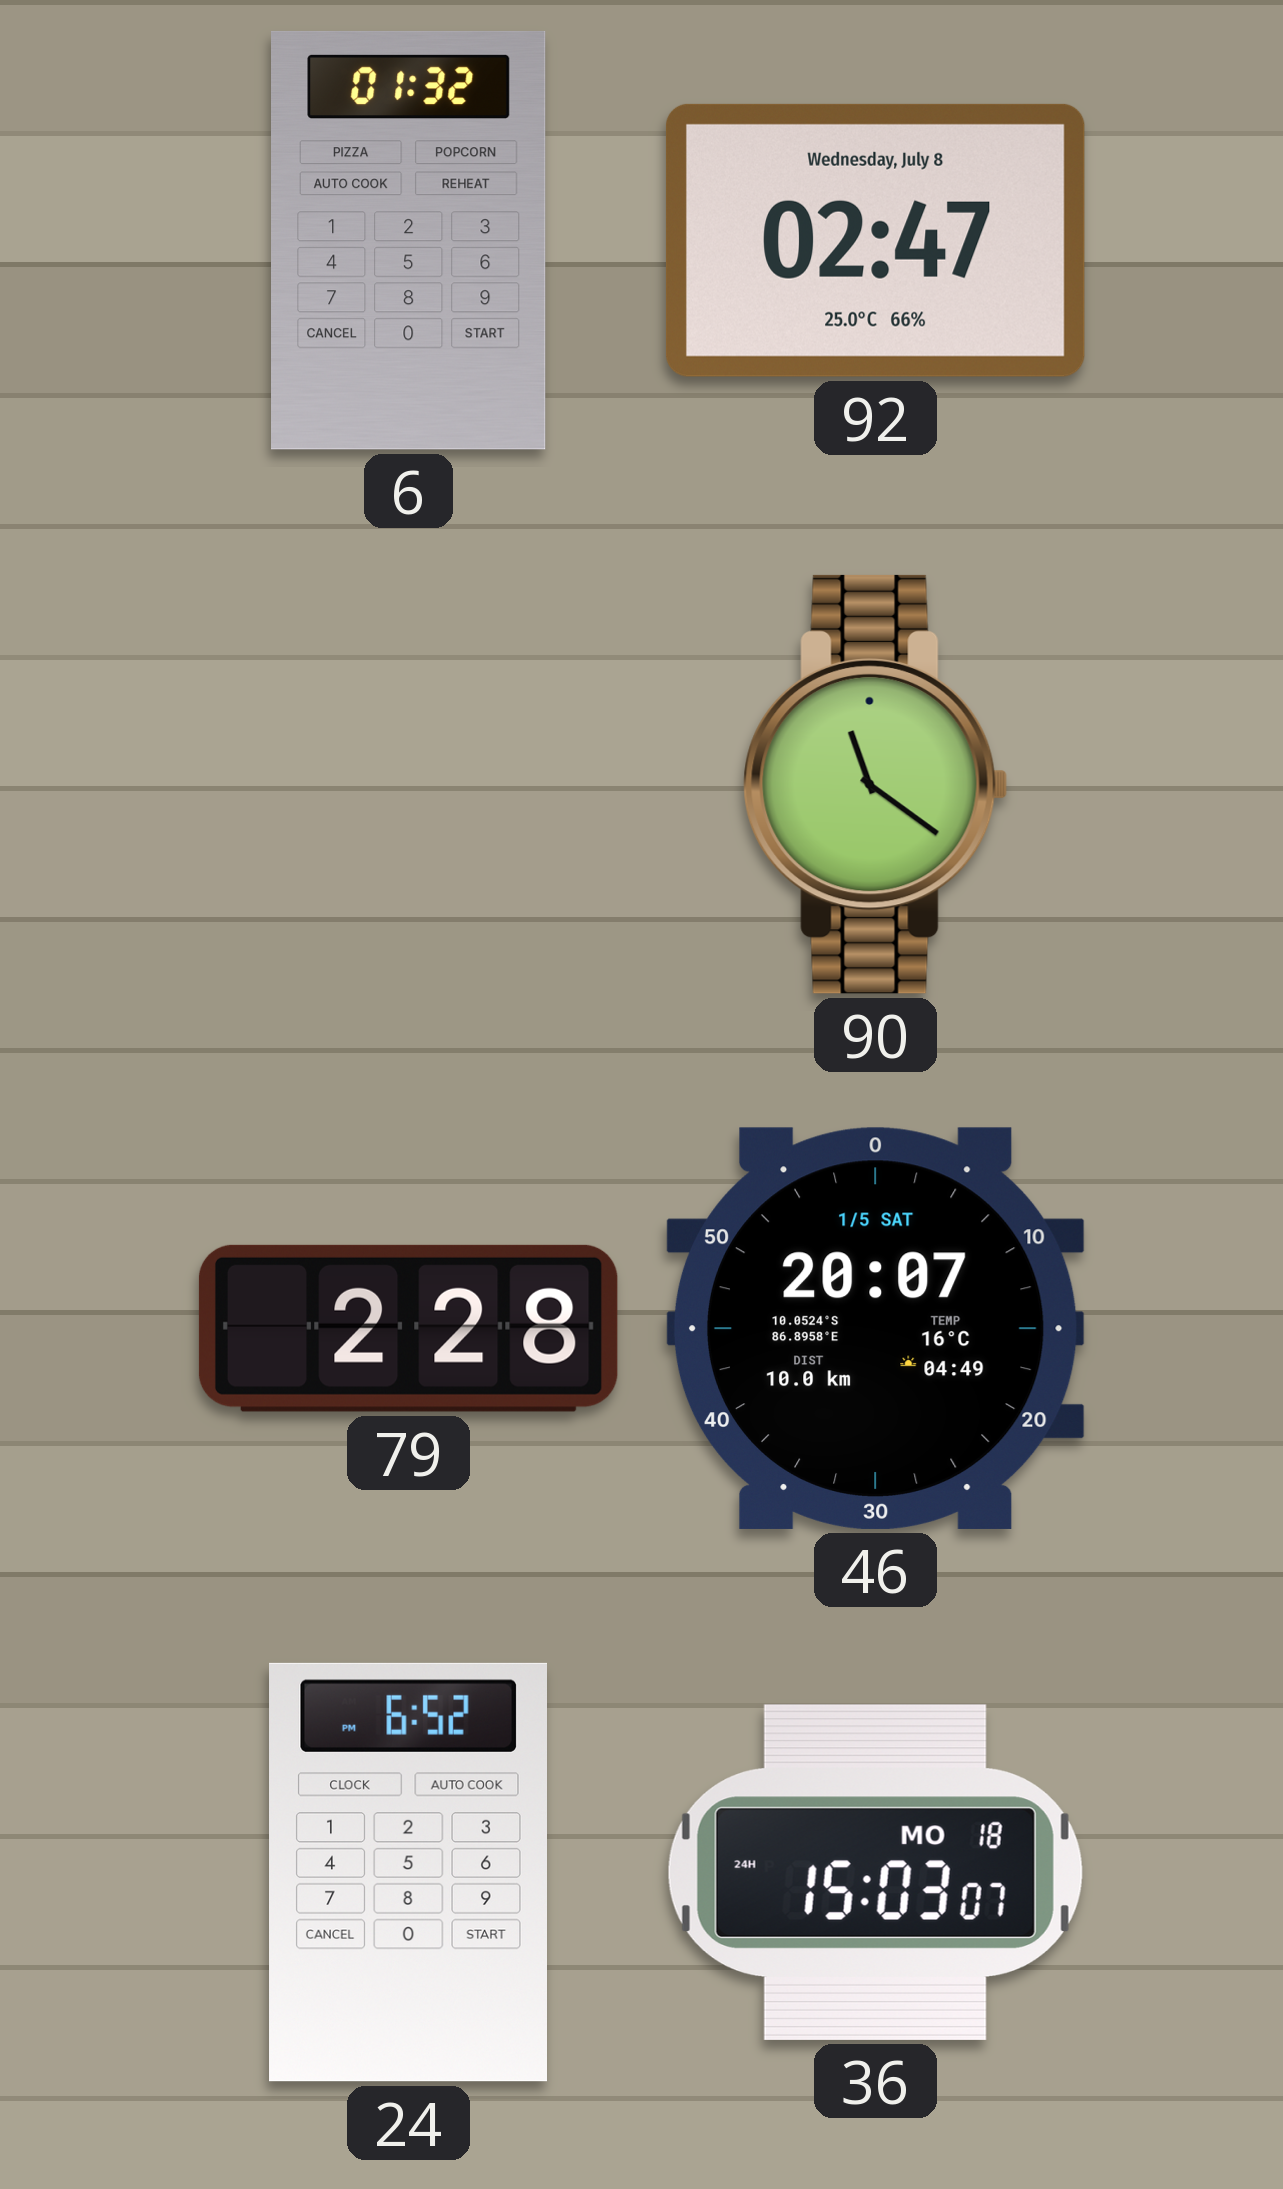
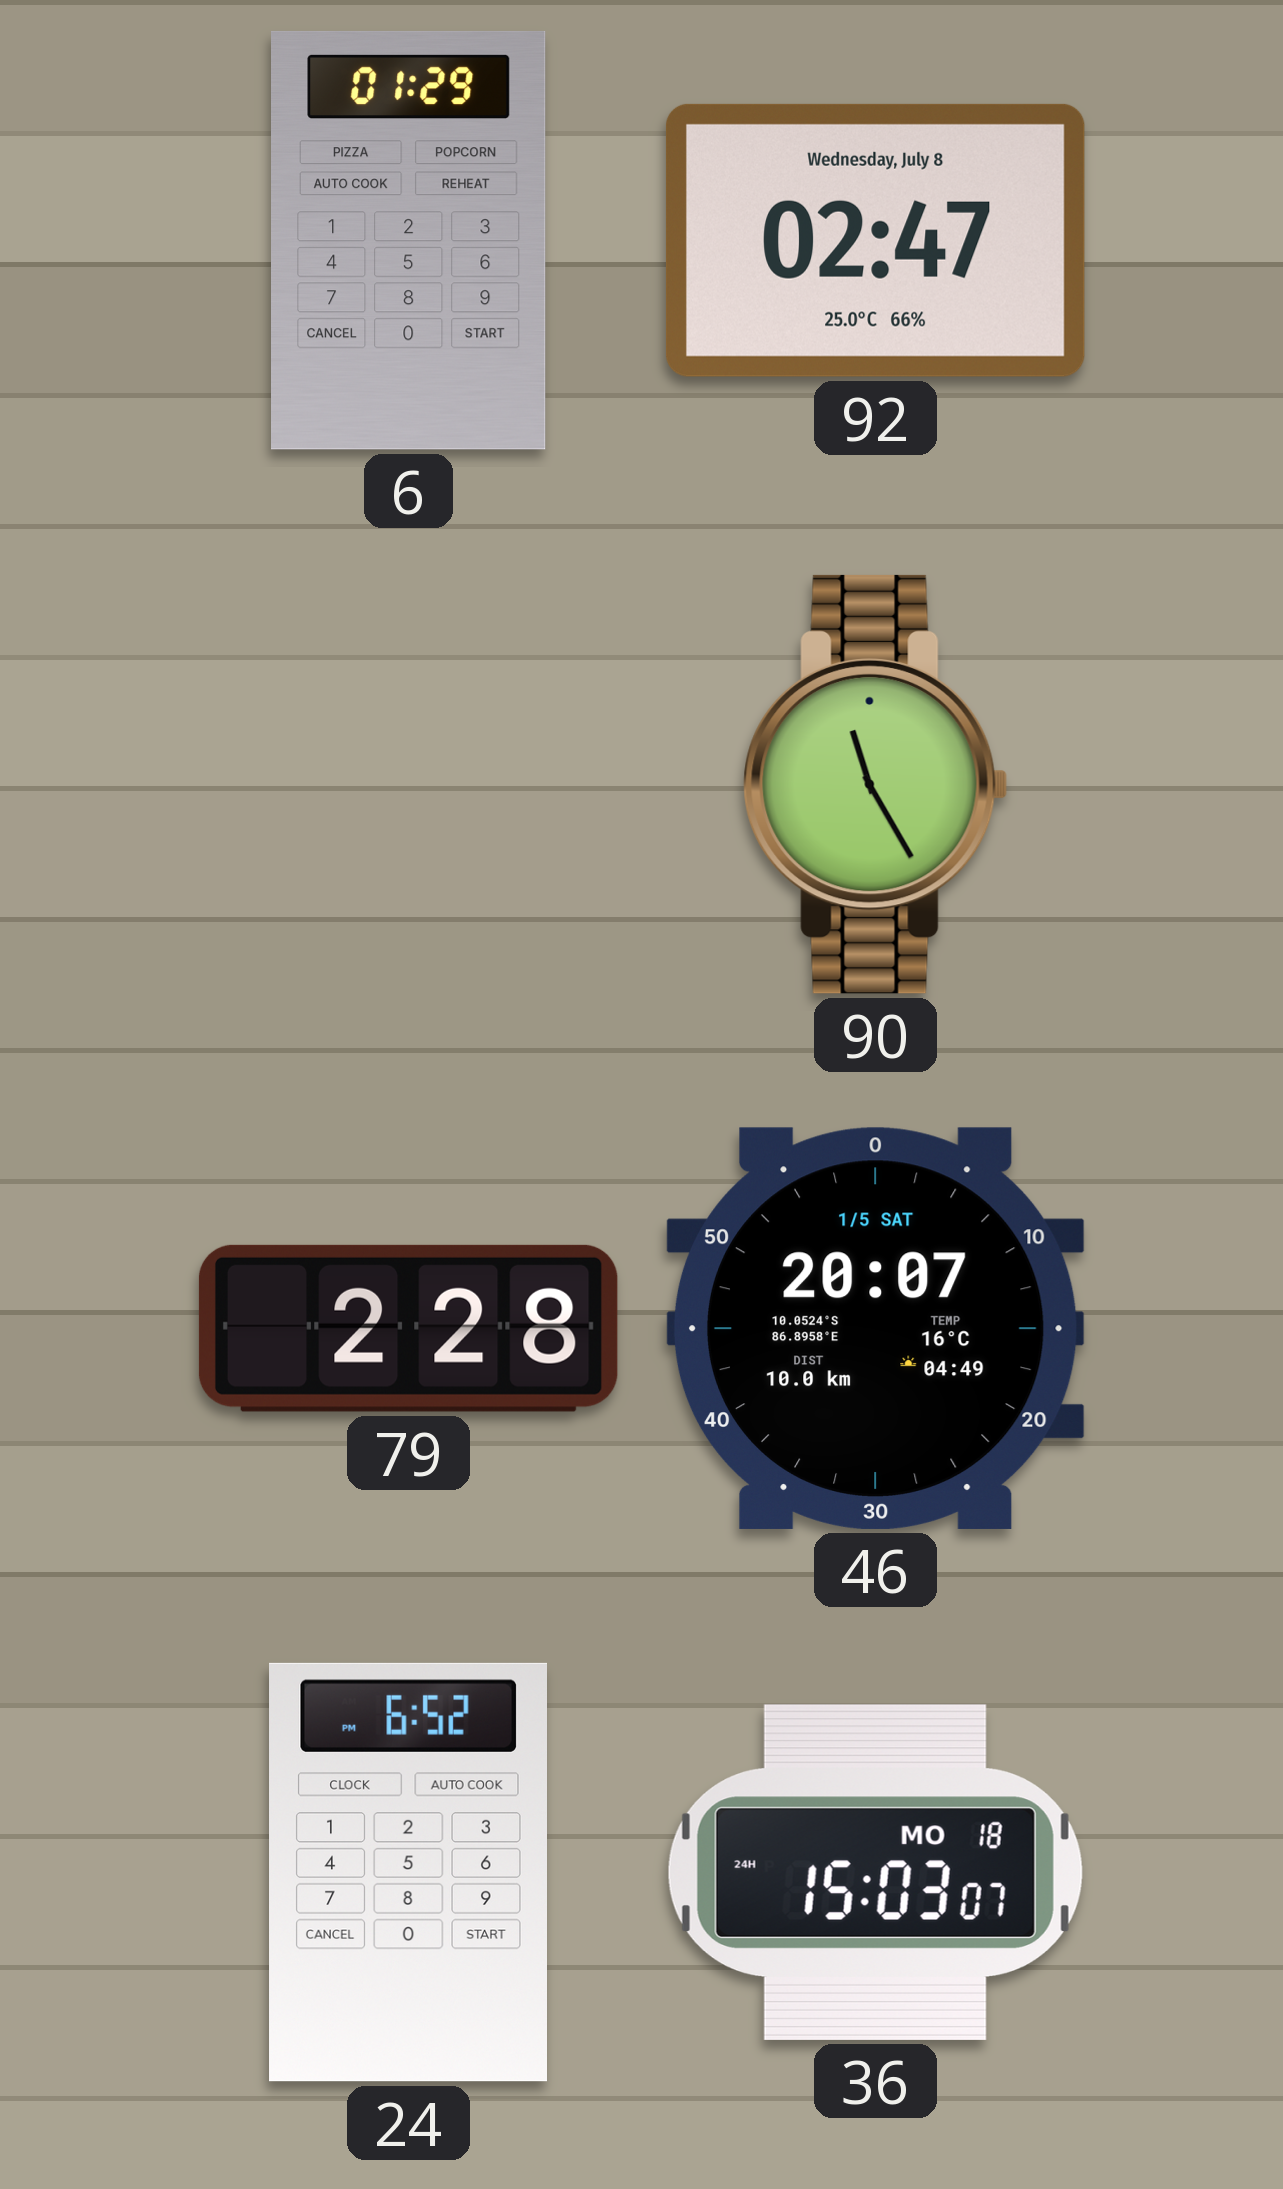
6: 01:32 -> 01:29
90: 11:21 -> 11:25
